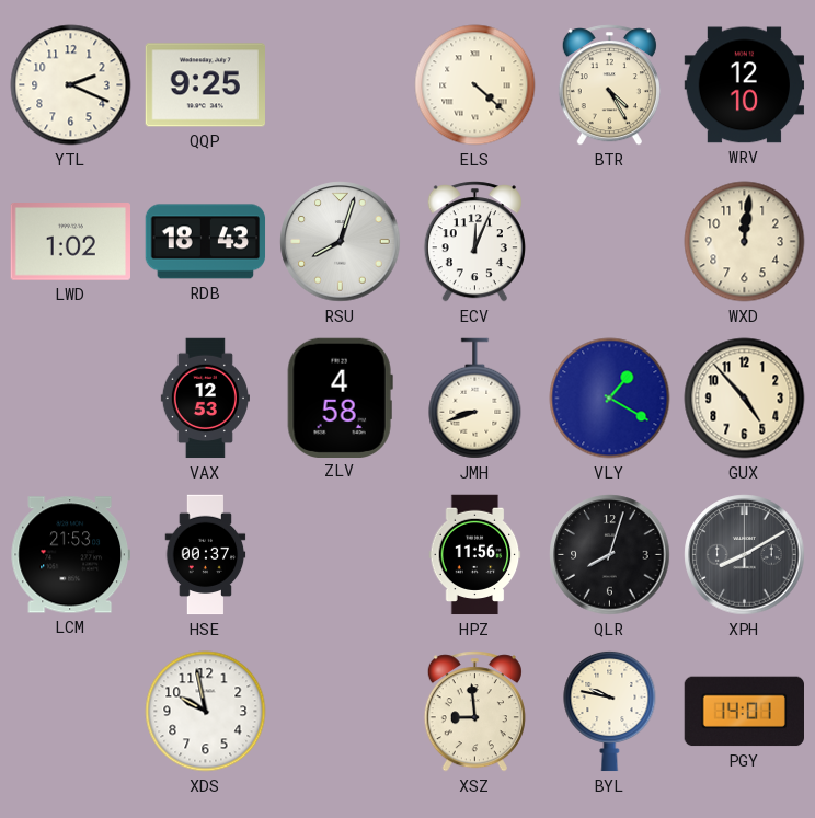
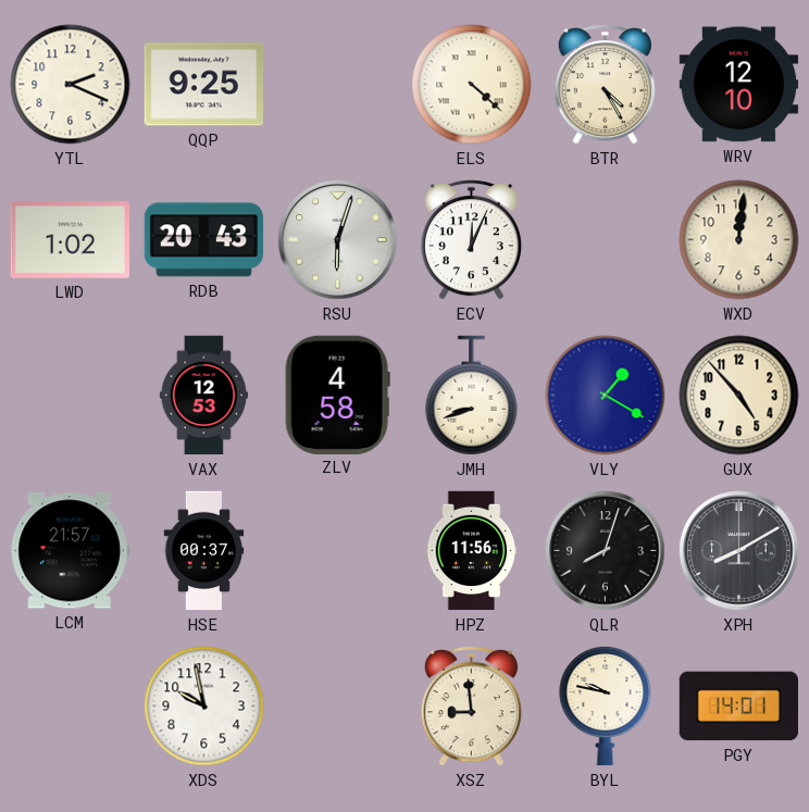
RDB: 18:43 -> 20:43
RSU: 8:03 -> 6:03
LCM: 21:53 -> 21:57
